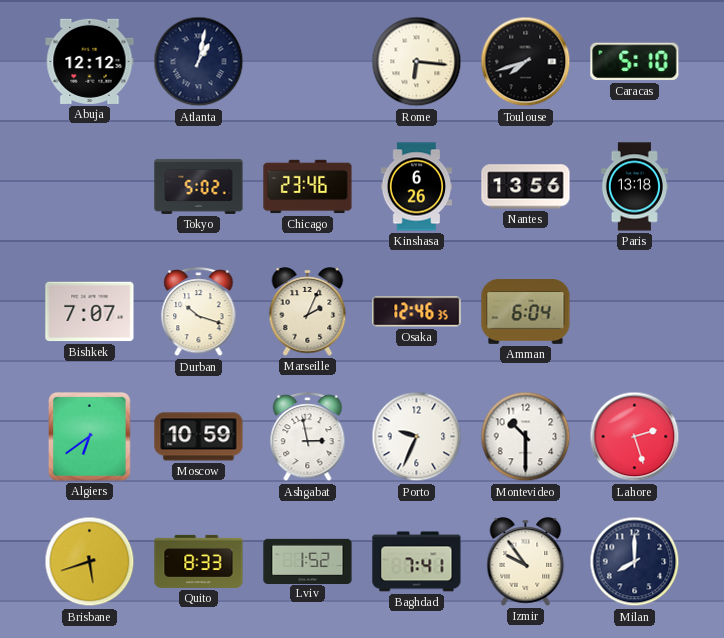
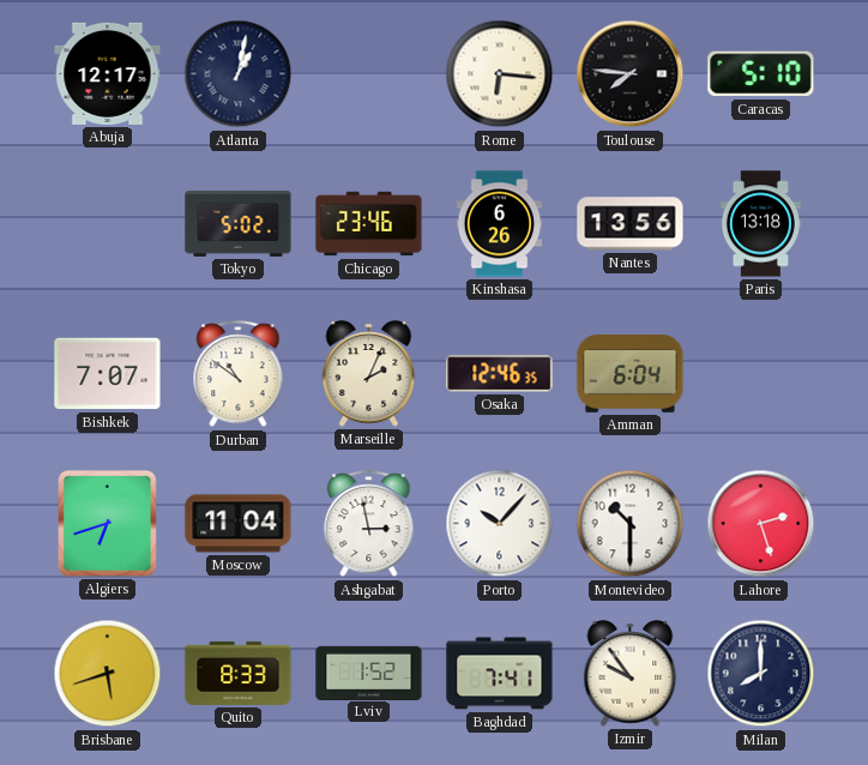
Abuja: 12:12 -> 12:17
Toulouse: 7:42 -> 7:46
Durban: 10:18 -> 10:51
Algiers: 6:39 -> 6:42
Moscow: 10:59 -> 11:04
Porto: 9:34 -> 10:07
